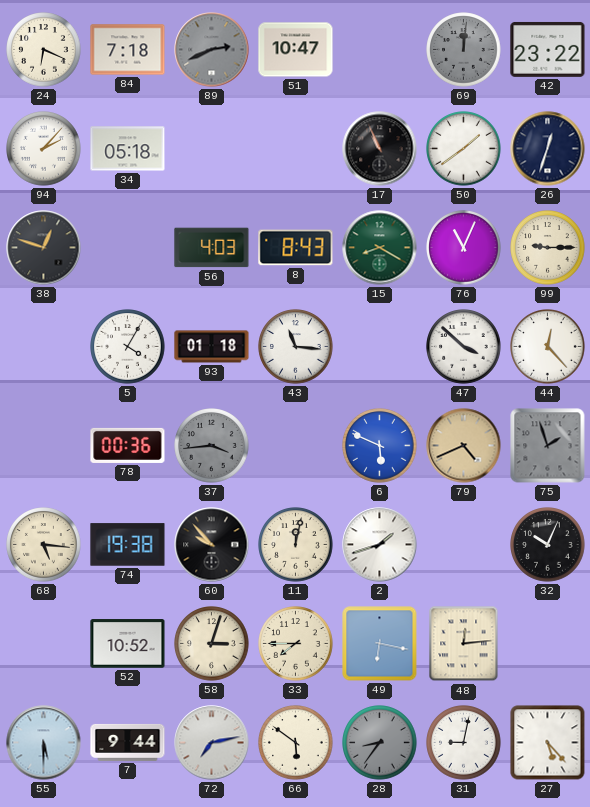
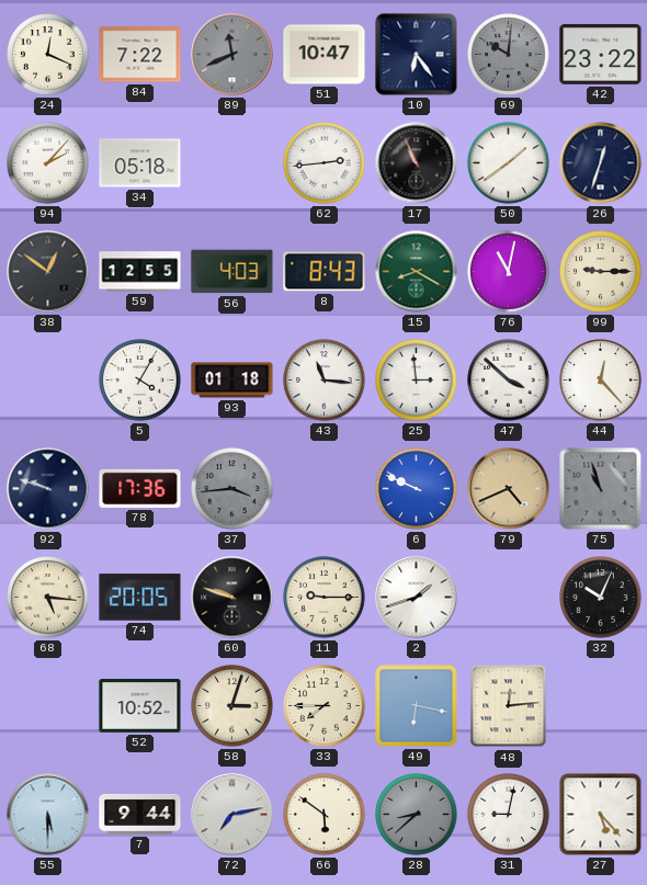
24: 6:19 -> 12:19
84: 7:18 -> 7:22
89: 2:41 -> 11:41
10: none -> 6:24
69: 12:01 -> 10:01
62: none -> 2:44
38: 12:48 -> 12:51
59: none -> 12:55
76: 11:04 -> 11:02
25: none -> 2:59
92: none -> 9:48
78: 00:36 -> 17:36
6: 5:49 -> 9:49
75: 1:57 -> 10:57
74: 19:38 -> 20:05
60: 9:53 -> 9:48
11: 12:02 -> 9:15
28: 8:36 -> 8:38
